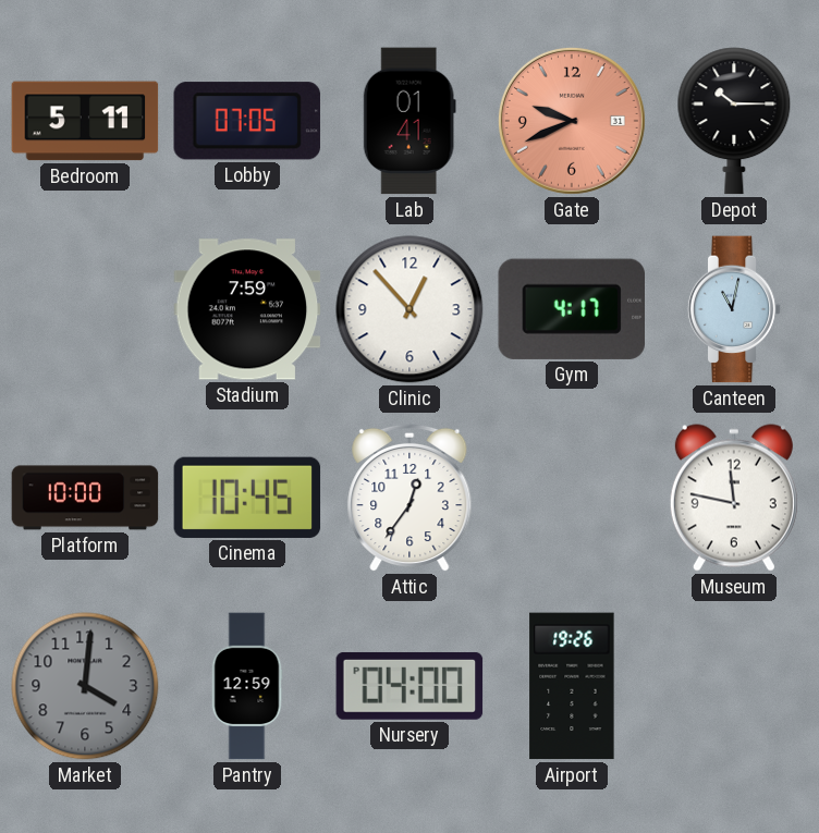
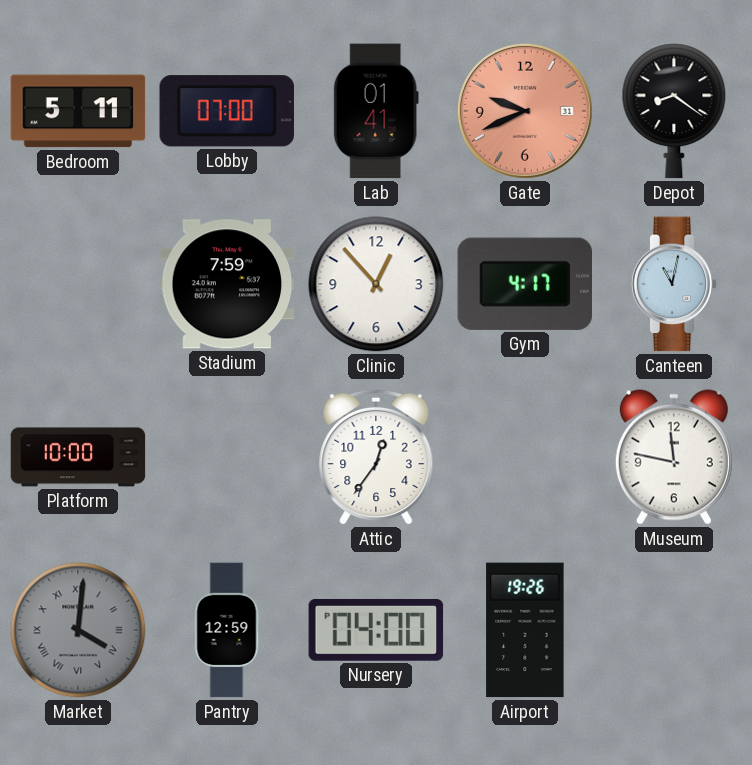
Lobby: 07:05 -> 07:00
Depot: 10:15 -> 8:21
Cinema: 10:45 -> none
Market numerals: Arabic -> Roman
